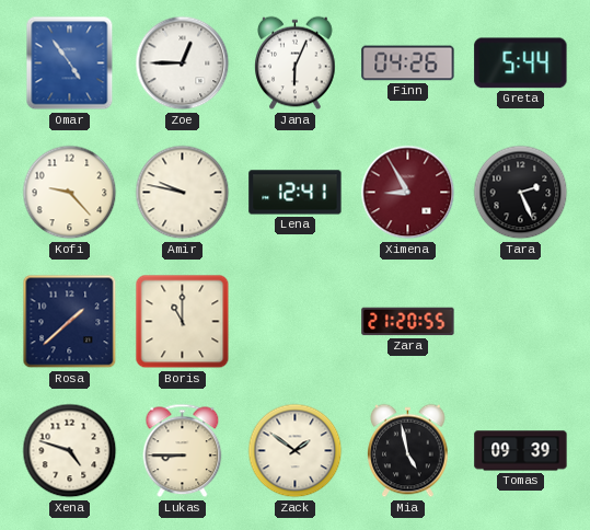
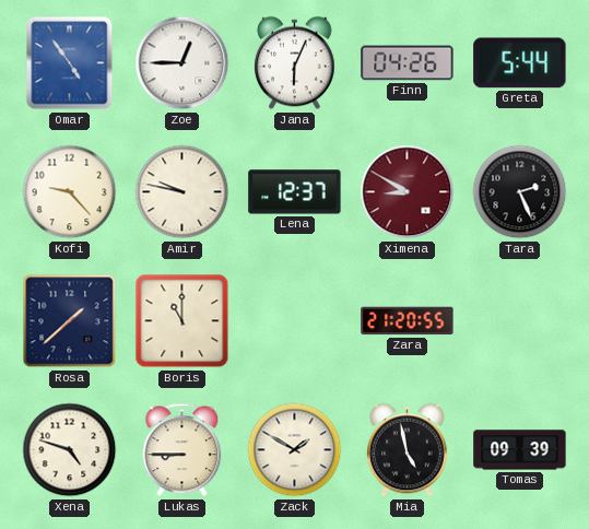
Lena: 12:41 -> 12:37
Ximena: 8:55 -> 8:50
Zack: 1:51 -> 1:50
